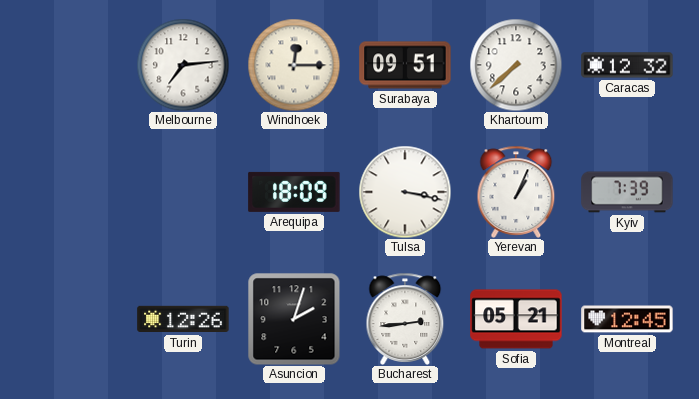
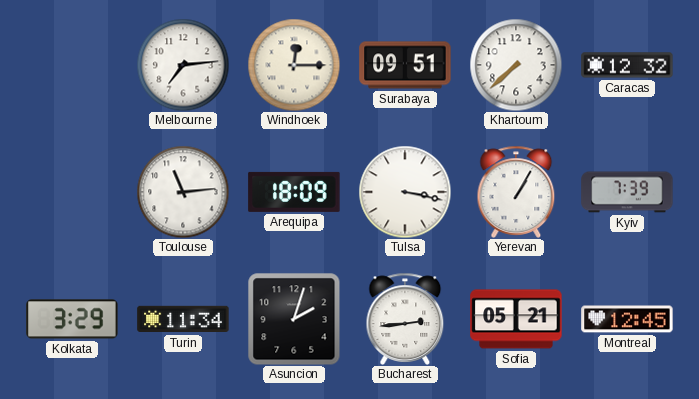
Toulouse: none -> 11:14
Yerevan: 1:04 -> 1:05
Kolkata: none -> 3:29
Turin: 12:26 -> 11:34
